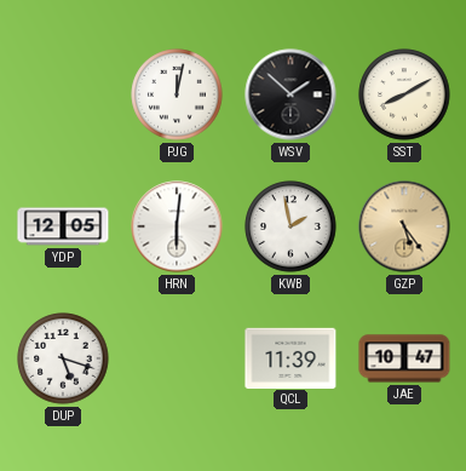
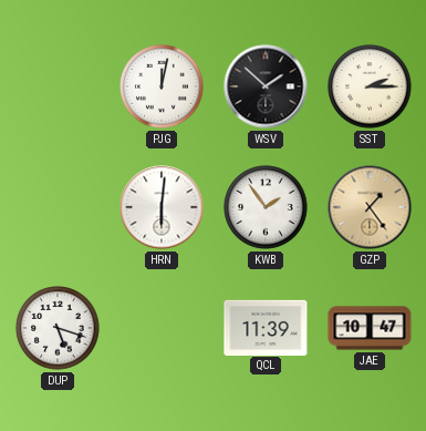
SST: 8:10 -> 2:15
YDP: 12:05 -> none
KWB: 1:58 -> 1:54
GZP: 5:24 -> 1:24
